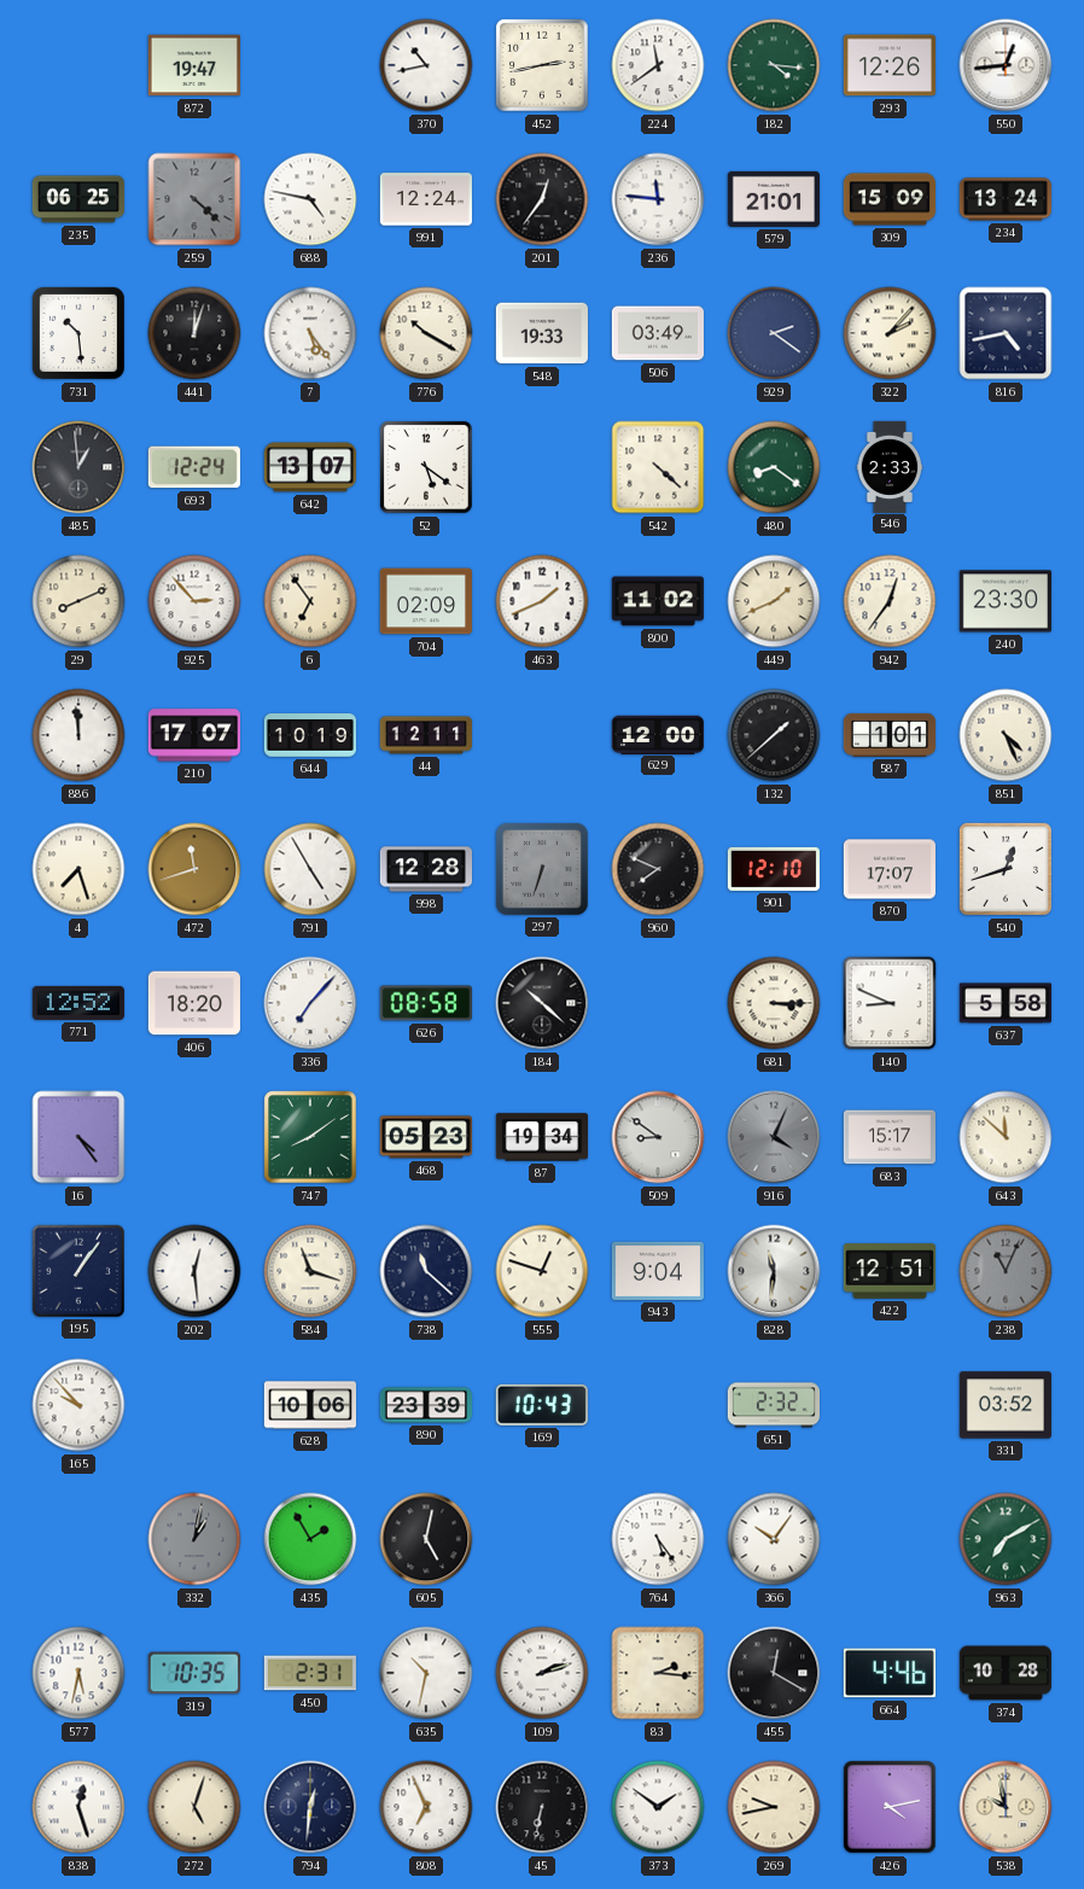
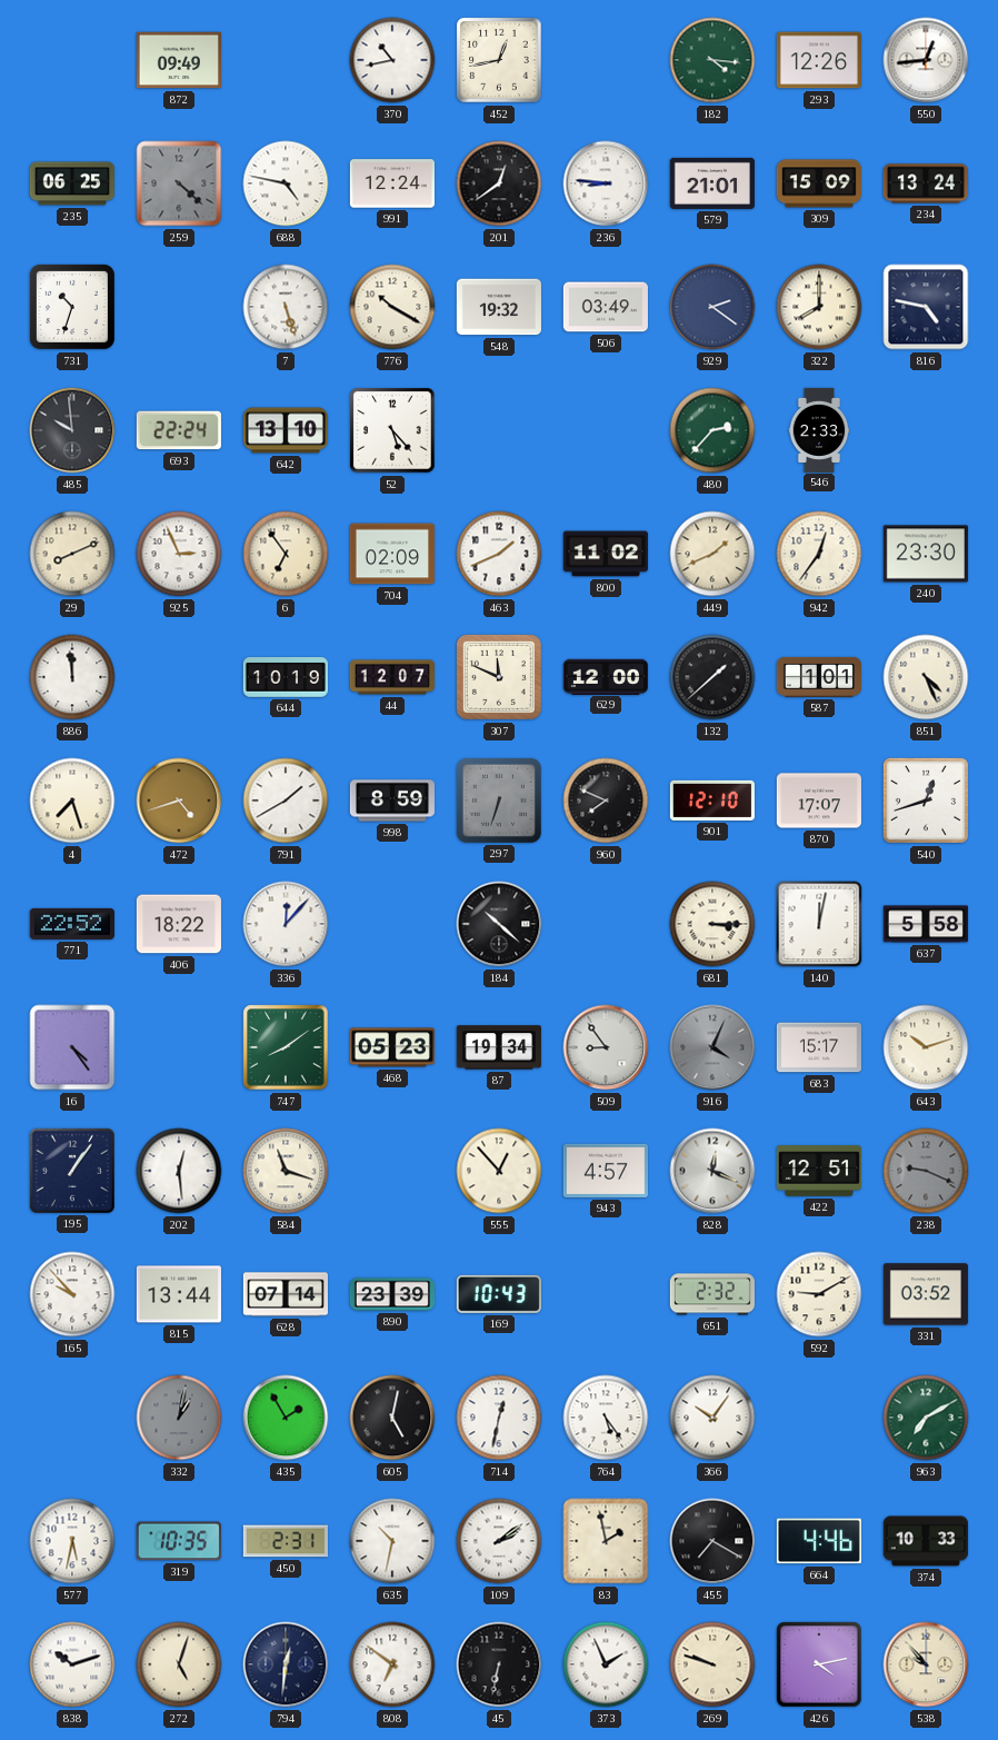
872: 19:47 -> 09:49
452: 2:43 -> 12:43
224: 11:39 -> none
201: 12:36 -> 12:39
236: 11:46 -> 8:46
731: 10:29 -> 10:33
441: 12:03 -> none
7: 5:24 -> 5:27
548: 19:33 -> 19:32
322: 2:07 -> 8:00
816: 4:43 -> 4:47
485: 12:59 -> 9:59
693: 12:24 -> 22:24
642: 13:07 -> 13:10
52: 5:21 -> 5:23
542: 4:22 -> none
480: 8:21 -> 2:37
925: 2:53 -> 2:56
210: 17:07 -> none
44: 12:11 -> 12:07
307: none -> 11:49
472: 11:42 -> 4:42
791: 4:55 -> 1:40
998: 12:28 -> 8:59
771: 12:52 -> 22:52
406: 18:20 -> 18:22
336: 7:07 -> 12:07
626: 08:58 -> none
140: 8:49 -> 12:02
509: 8:51 -> 8:54
643: 11:52 -> 10:12
738: 11:22 -> none
555: 12:48 -> 12:53
943: 9:04 -> 4:57
828: 11:31 -> 12:19
238: 11:04 -> 9:19
815: none -> 13:44
628: 10:06 -> 07:14
592: none -> 9:10
714: none -> 12:32
109: 2:12 -> 2:09
83: 2:16 -> 1:58
455: 12:20 -> 7:20
374: 10:28 -> 10:33
838: 12:27 -> 10:12
808: 6:56 -> 6:51
373: 1:51 -> 1:56
269: 9:43 -> 9:48
538: 9:58 -> 9:53
